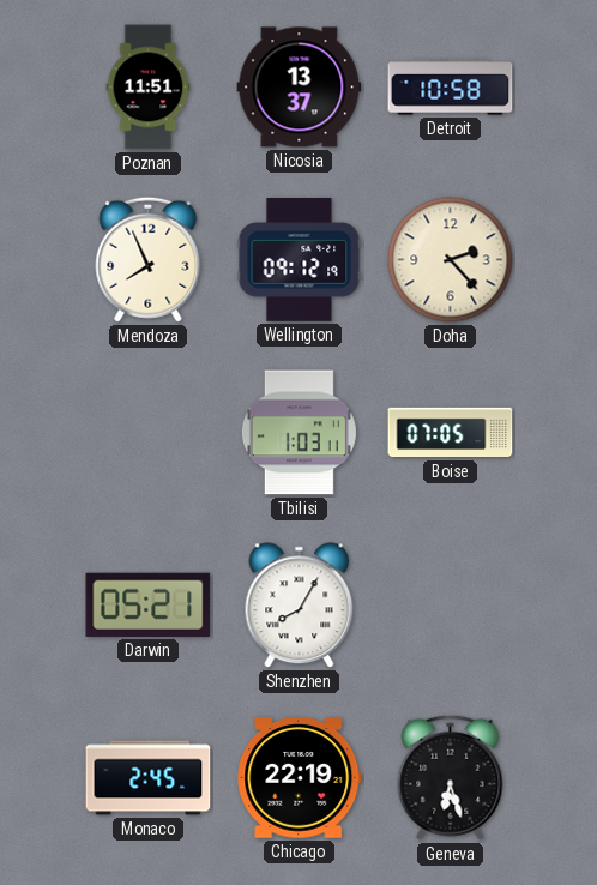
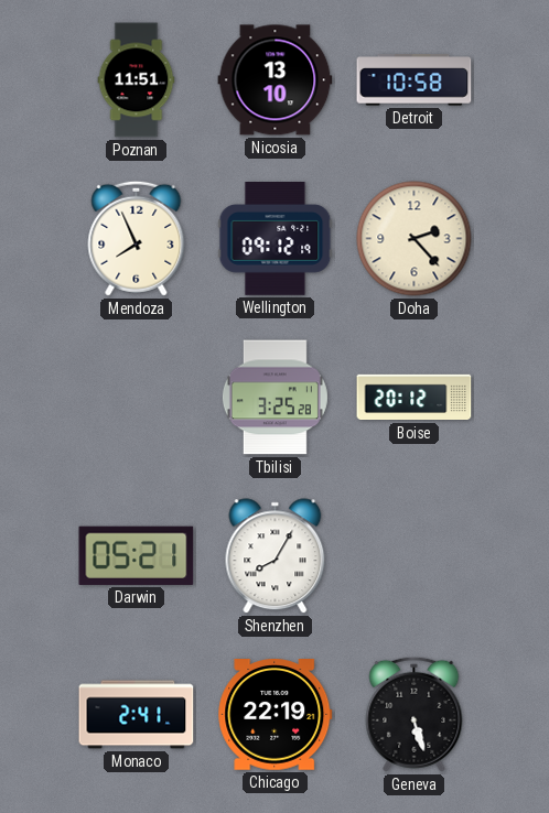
Nicosia: 13:37 -> 13:10
Tbilisi: 1:03 -> 3:25
Boise: 07:05 -> 20:12
Monaco: 2:45 -> 2:41
Geneva: 6:27 -> 5:27
